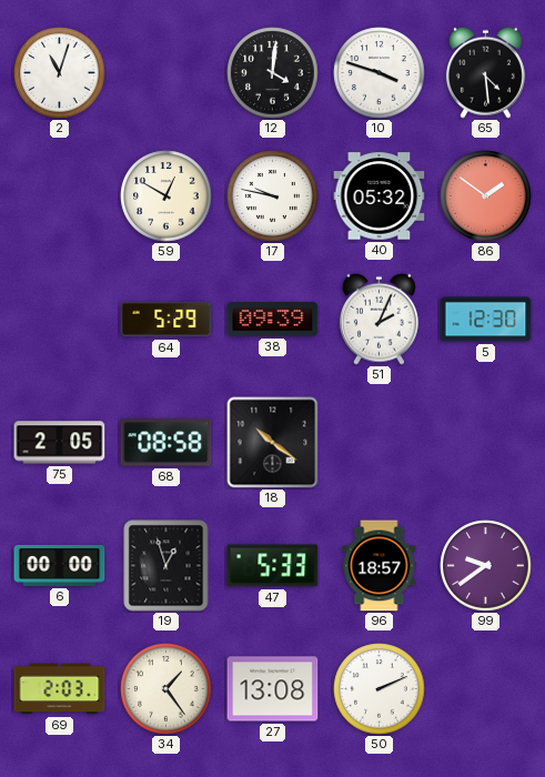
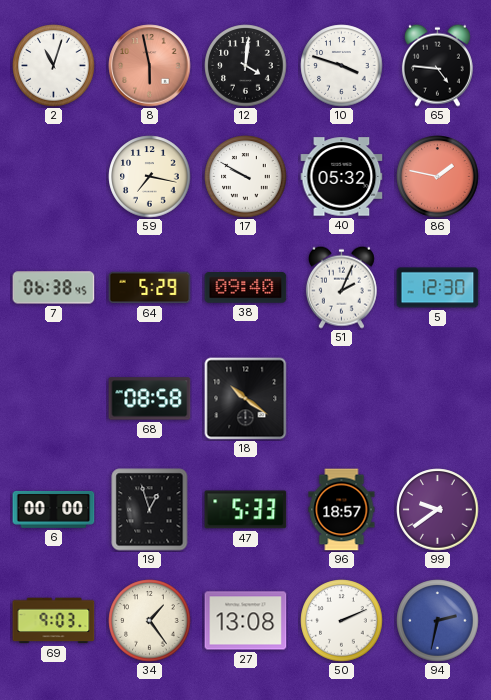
8: none -> 5:58
65: 4:29 -> 4:46
59: 12:50 -> 7:17
17: 9:47 -> 9:50
86: 1:51 -> 1:47
7: none -> 06:38
38: 09:39 -> 09:40
75: 2:05 -> none
69: 2:03 -> 9:03
94: none -> 2:32
